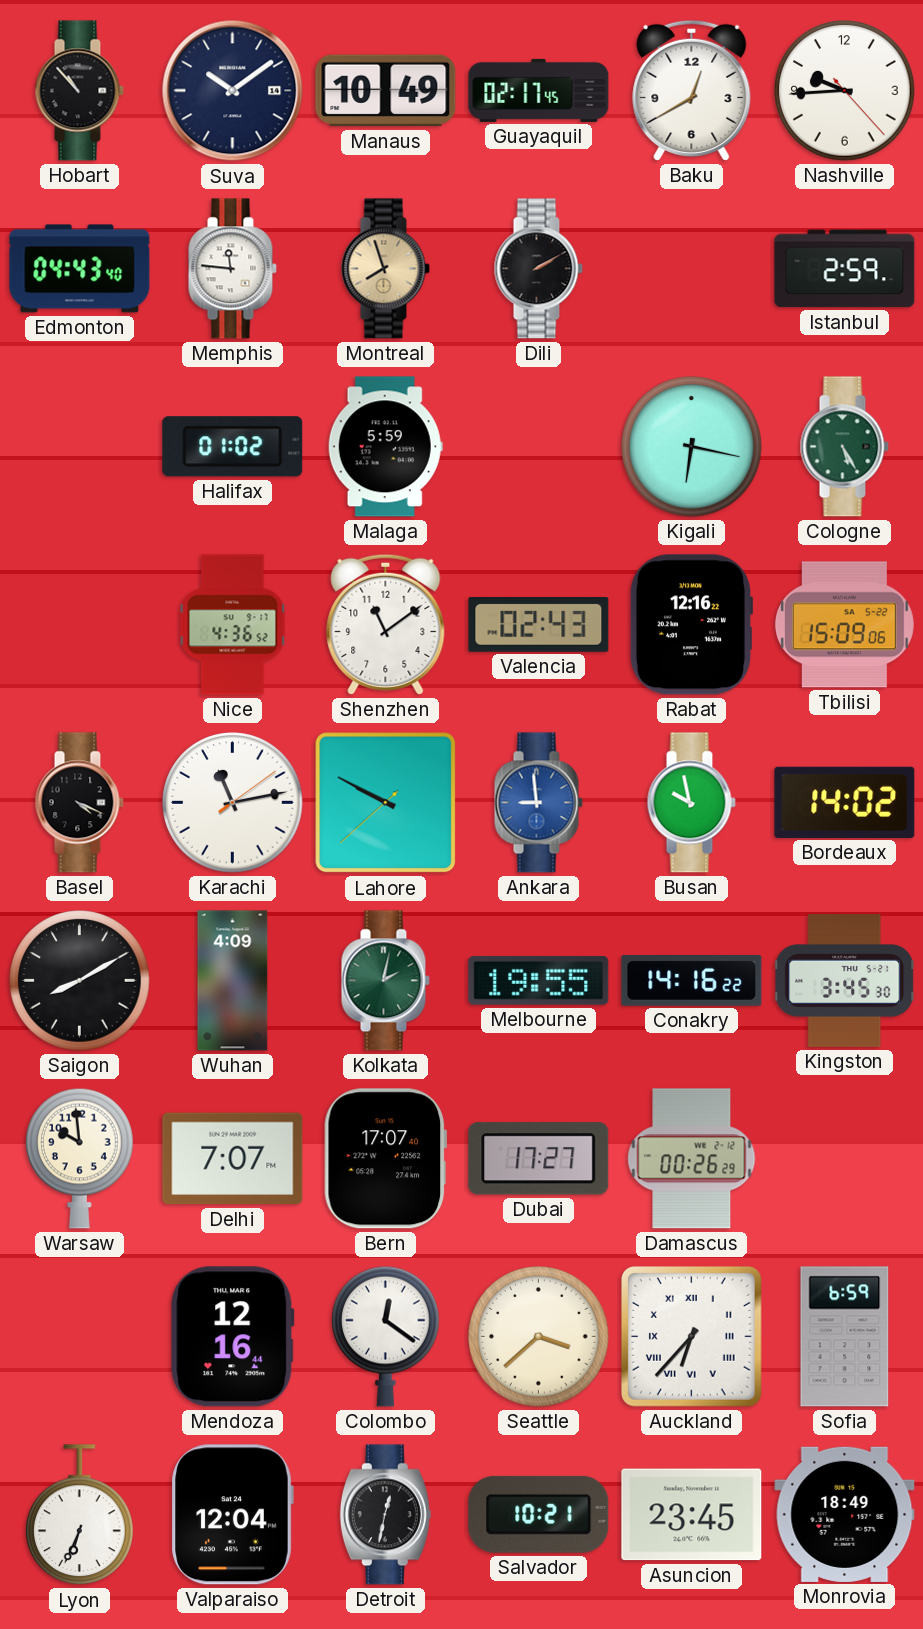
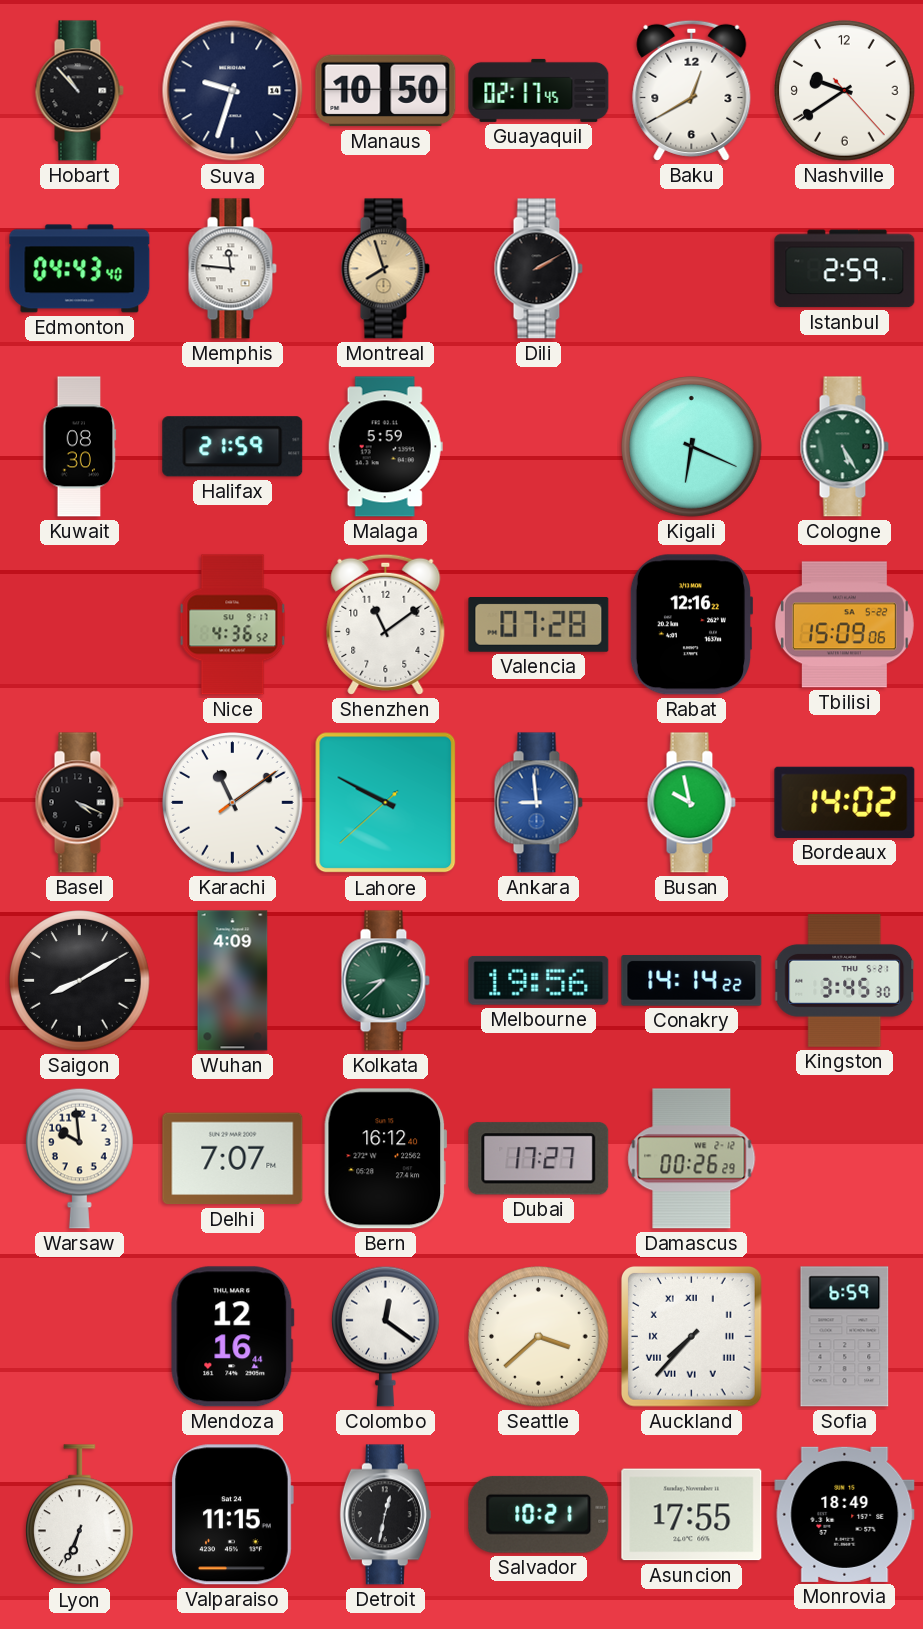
Suva: 10:09 -> 9:33
Manaus: 10:49 -> 10:50
Nashville: 9:44 -> 9:39
Kuwait: none -> 08:30
Halifax: 01:02 -> 21:59
Kigali: 6:17 -> 6:19
Valencia: 02:43 -> 07:28
Karachi: 11:13 -> 11:09
Kolkata: 2:02 -> 8:38
Melbourne: 19:55 -> 19:56
Conakry: 14:16 -> 14:14
Bern: 17:07 -> 16:12
Auckland: 6:37 -> 7:37
Valparaiso: 12:04 -> 11:15
Asuncion: 23:45 -> 17:55
